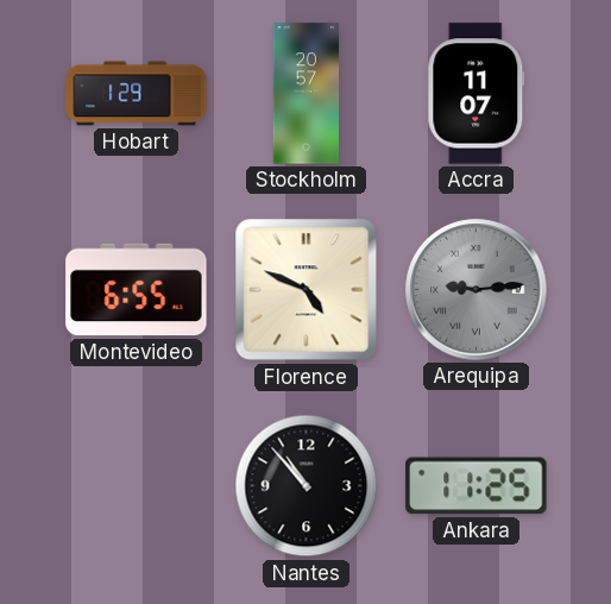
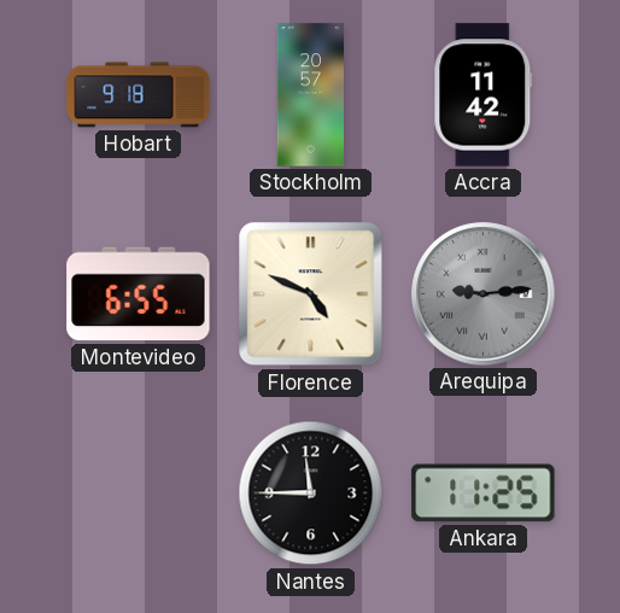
Hobart: 1:29 -> 9:18
Accra: 11:07 -> 11:42
Nantes: 10:53 -> 11:45
